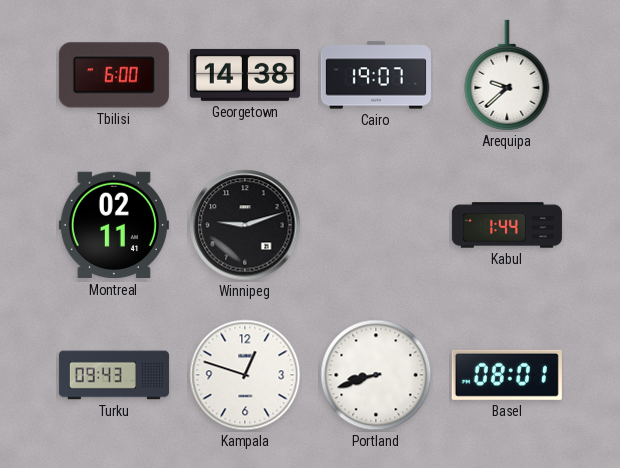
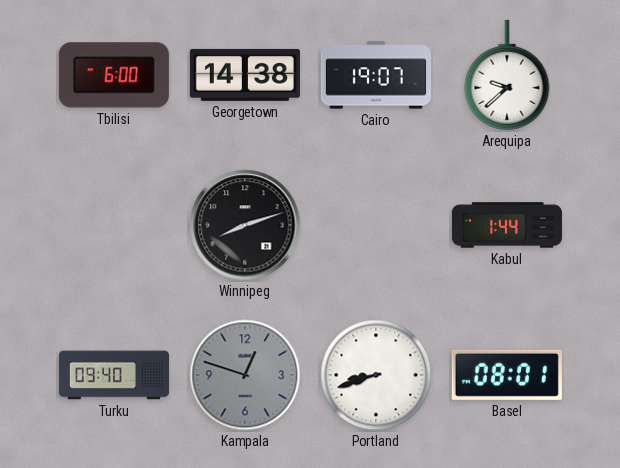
Montreal: 02:11 -> none
Winnipeg: 9:12 -> 8:12
Turku: 09:43 -> 09:40
Kampala dial: white -> grey
